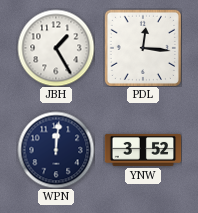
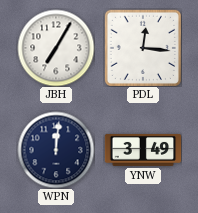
JBH: 1:25 -> 7:05
YNW: 3:52 -> 3:49
